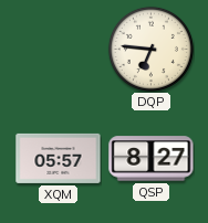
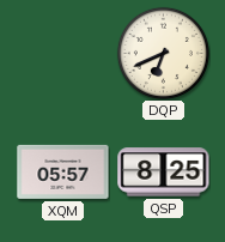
DQP: 6:46 -> 6:41
QSP: 8:27 -> 8:25
